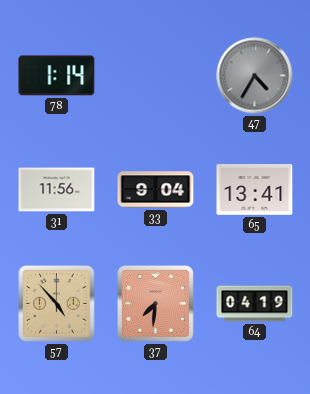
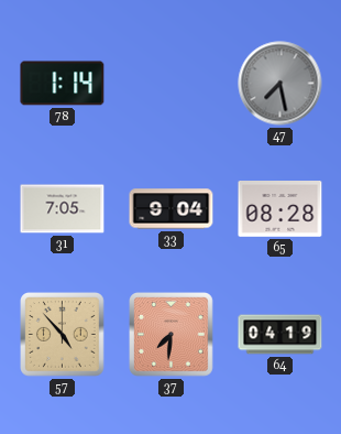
47: 4:35 -> 7:28
31: 11:56 -> 7:05
65: 13:41 -> 08:28
